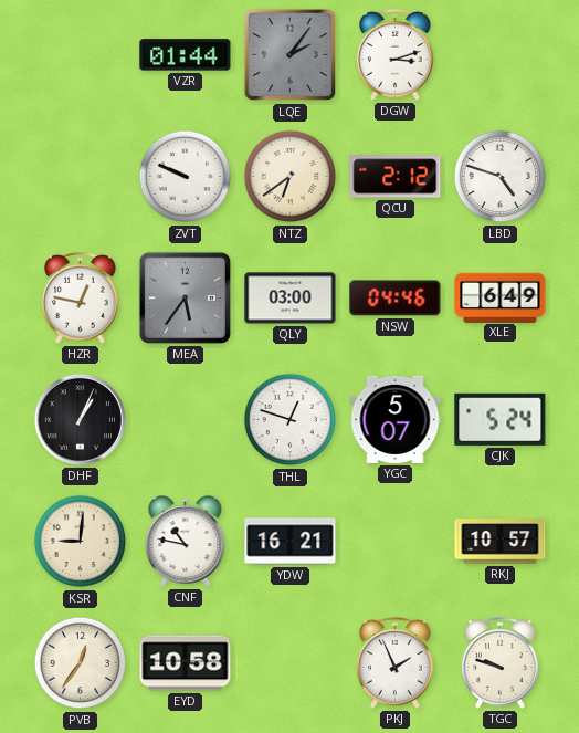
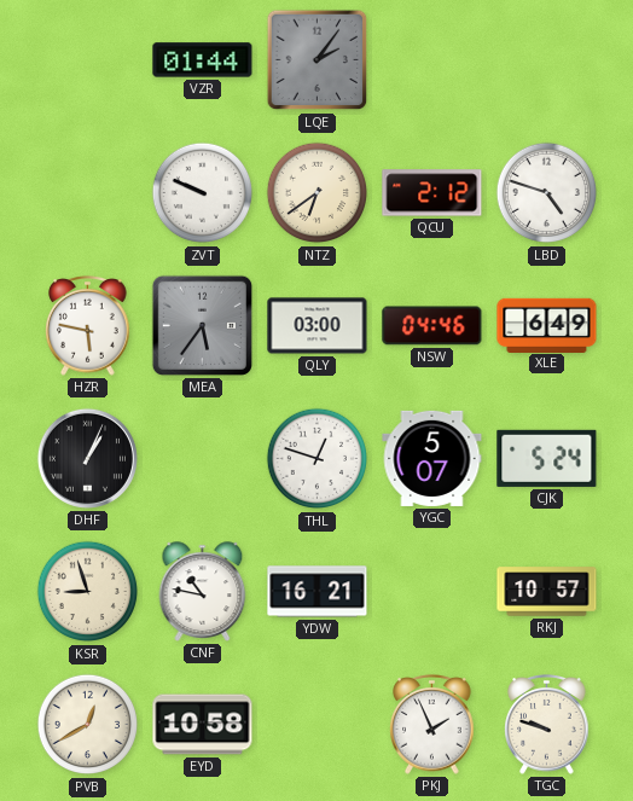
DGW: 3:12 -> none
HZR: 12:47 -> 5:47
KSR: 9:01 -> 8:57
PVB: 12:36 -> 12:40
